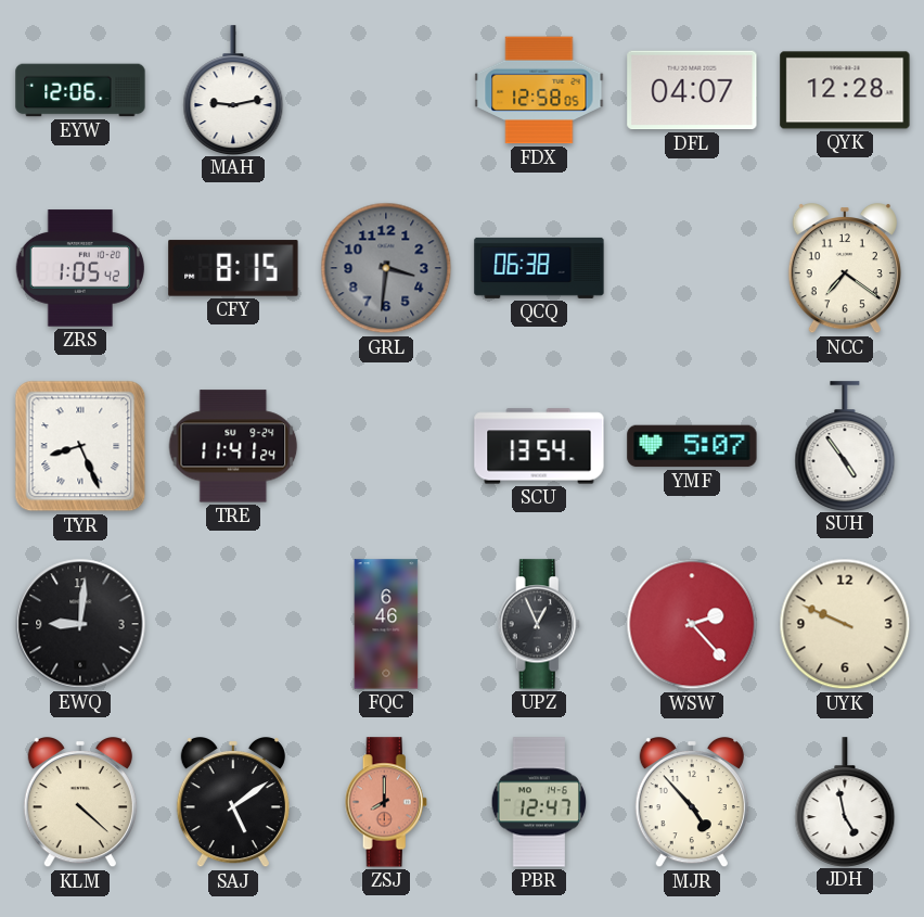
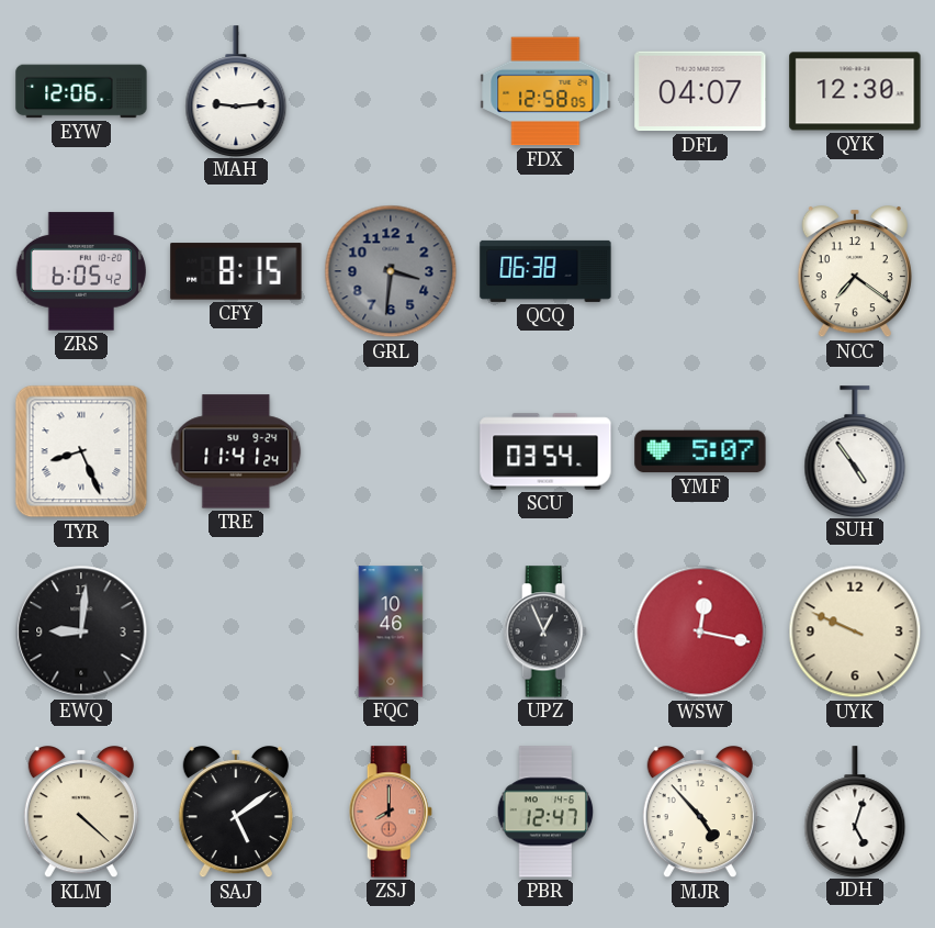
MAH: 9:13 -> 9:14
QYK: 12:28 -> 12:30
ZRS: 1:05 -> 6:05
SCU: 13:54 -> 03:54
FQC: 6:46 -> 10:46
WSW: 2:23 -> 12:17
JDH: 4:58 -> 5:03
